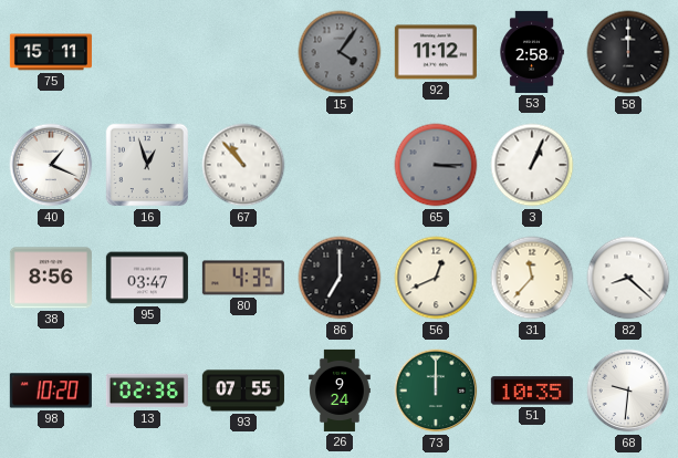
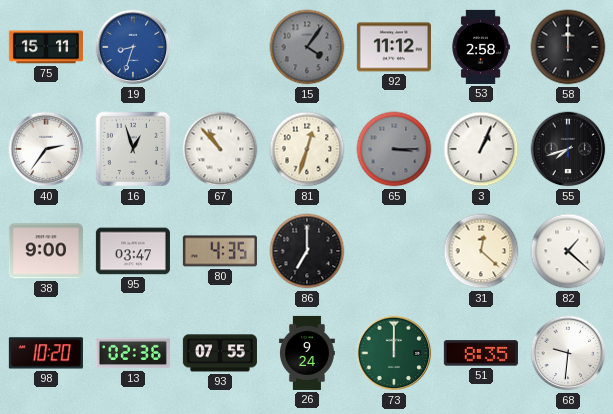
19: none -> 8:33
40: 1:19 -> 2:36
81: none -> 12:33
55: none -> 7:42
38: 8:56 -> 9:00
56: 12:41 -> none
31: 11:37 -> 12:22
82: 8:22 -> 1:22
51: 10:35 -> 8:35
